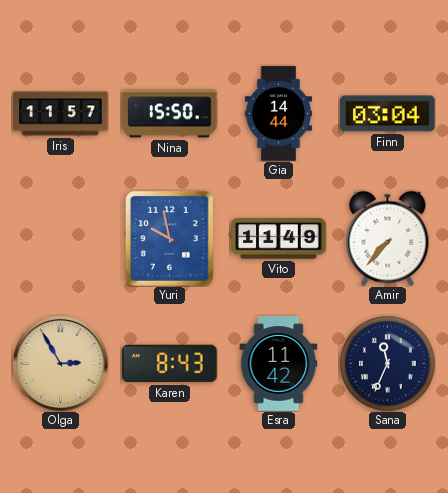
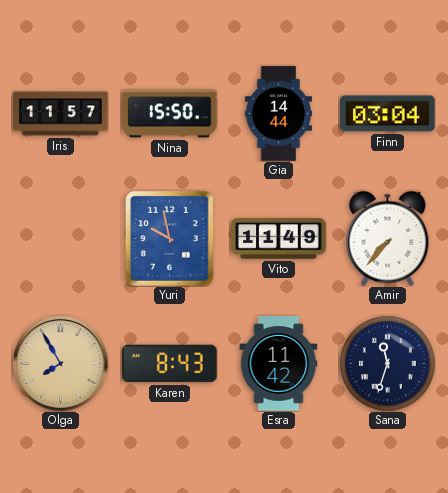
Olga: 2:55 -> 7:55
Sana: 11:34 -> 11:33
